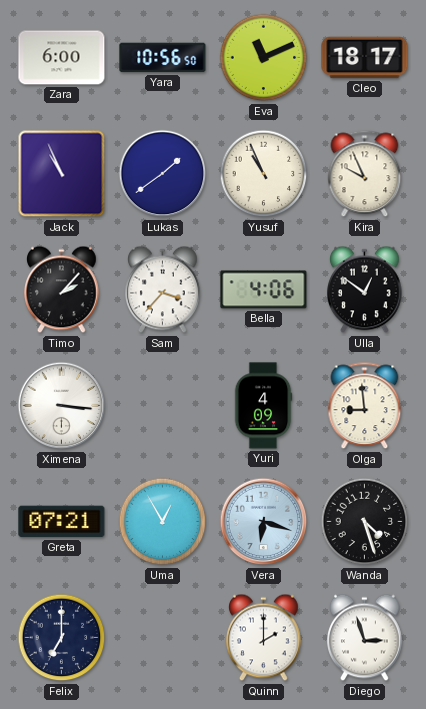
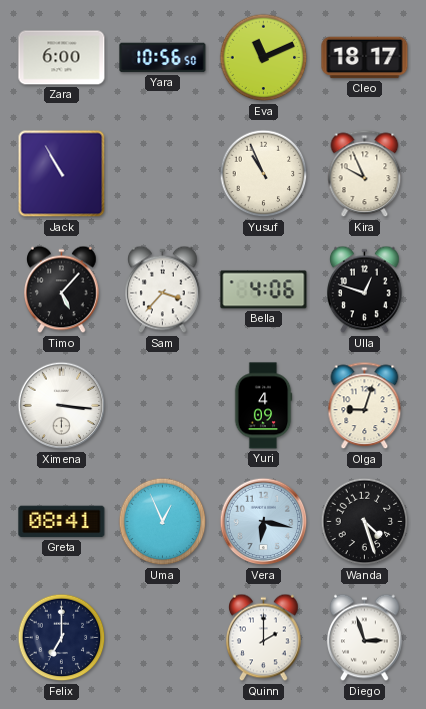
Jack: 10:56 -> 10:55
Lukas: 1:39 -> none
Timo: 2:07 -> 5:07
Ulla: 12:51 -> 12:48
Olga: 8:59 -> 9:03
Greta: 07:21 -> 08:41
Uma: 12:55 -> 12:56
Vera: 6:18 -> 6:17
